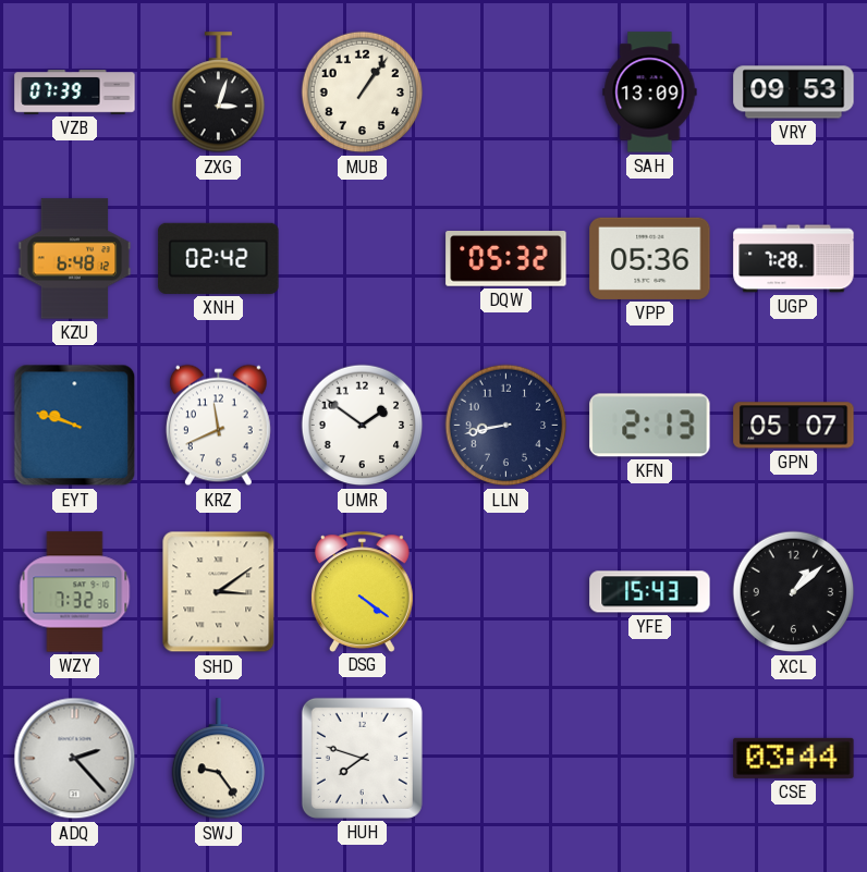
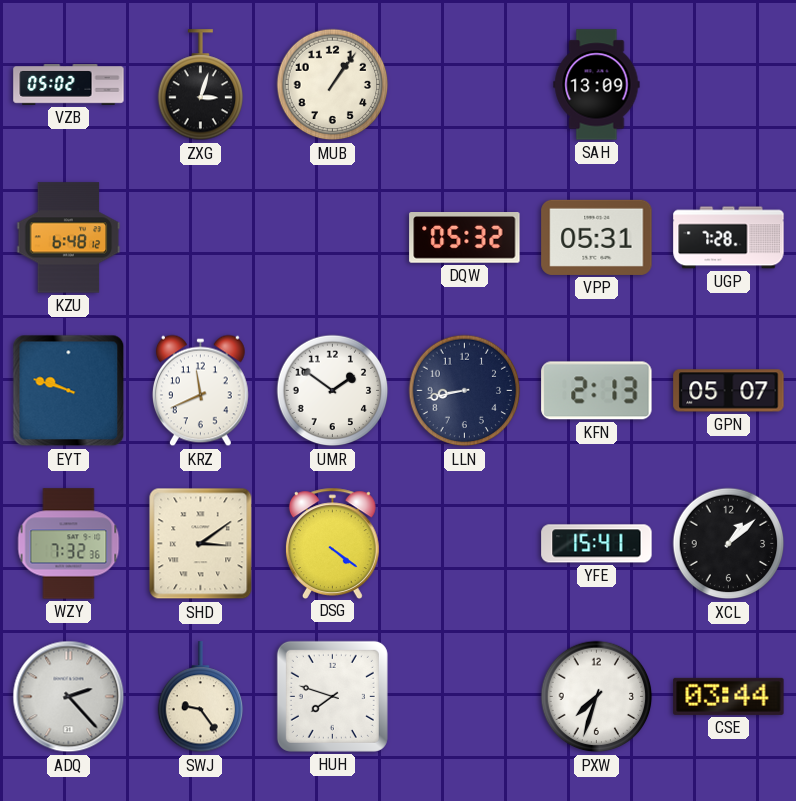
VZB: 07:39 -> 05:02
VRY: 09:53 -> none
XNH: 02:42 -> none
VPP: 05:36 -> 05:31
YFE: 15:43 -> 15:41
PXW: none -> 7:33
